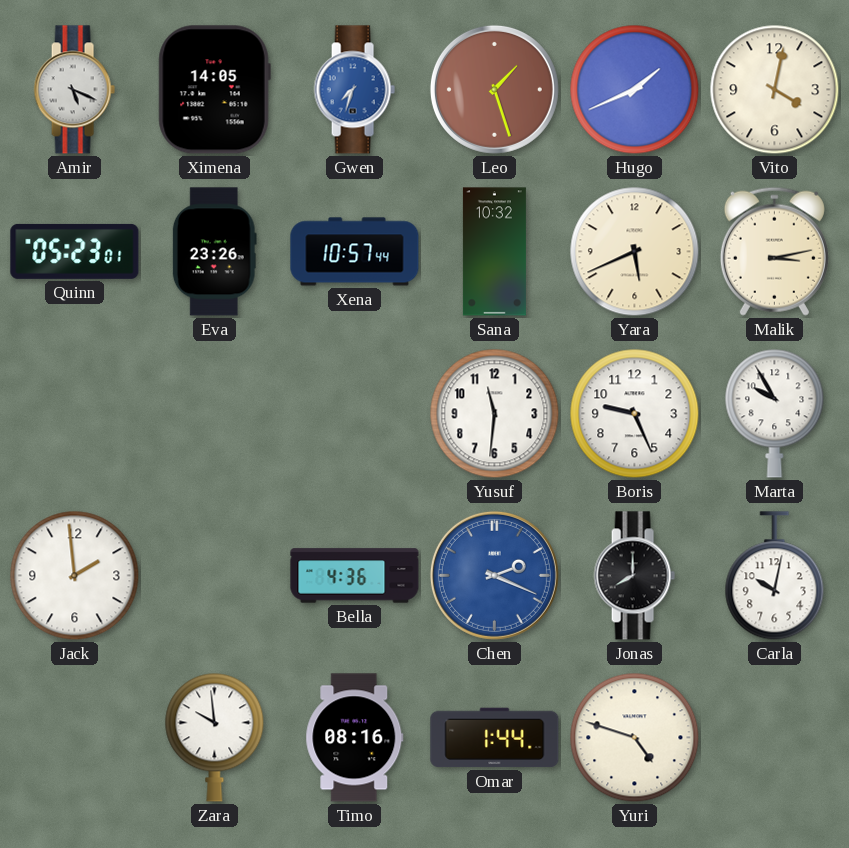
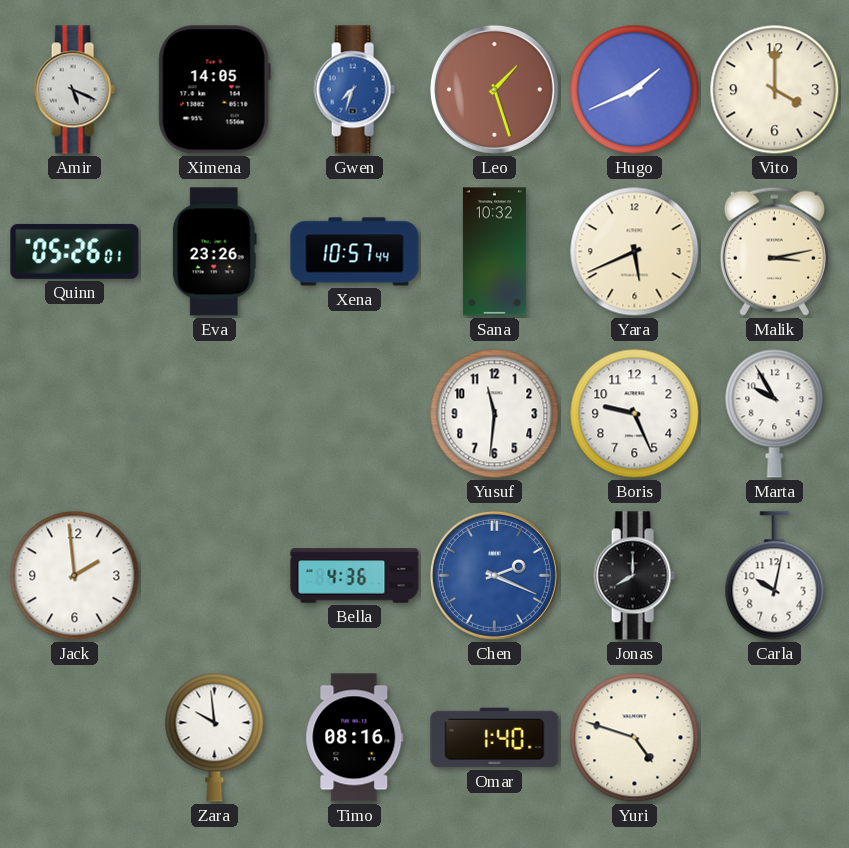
Vito: 4:02 -> 4:00
Quinn: 05:23 -> 05:26
Omar: 1:44 -> 1:40
